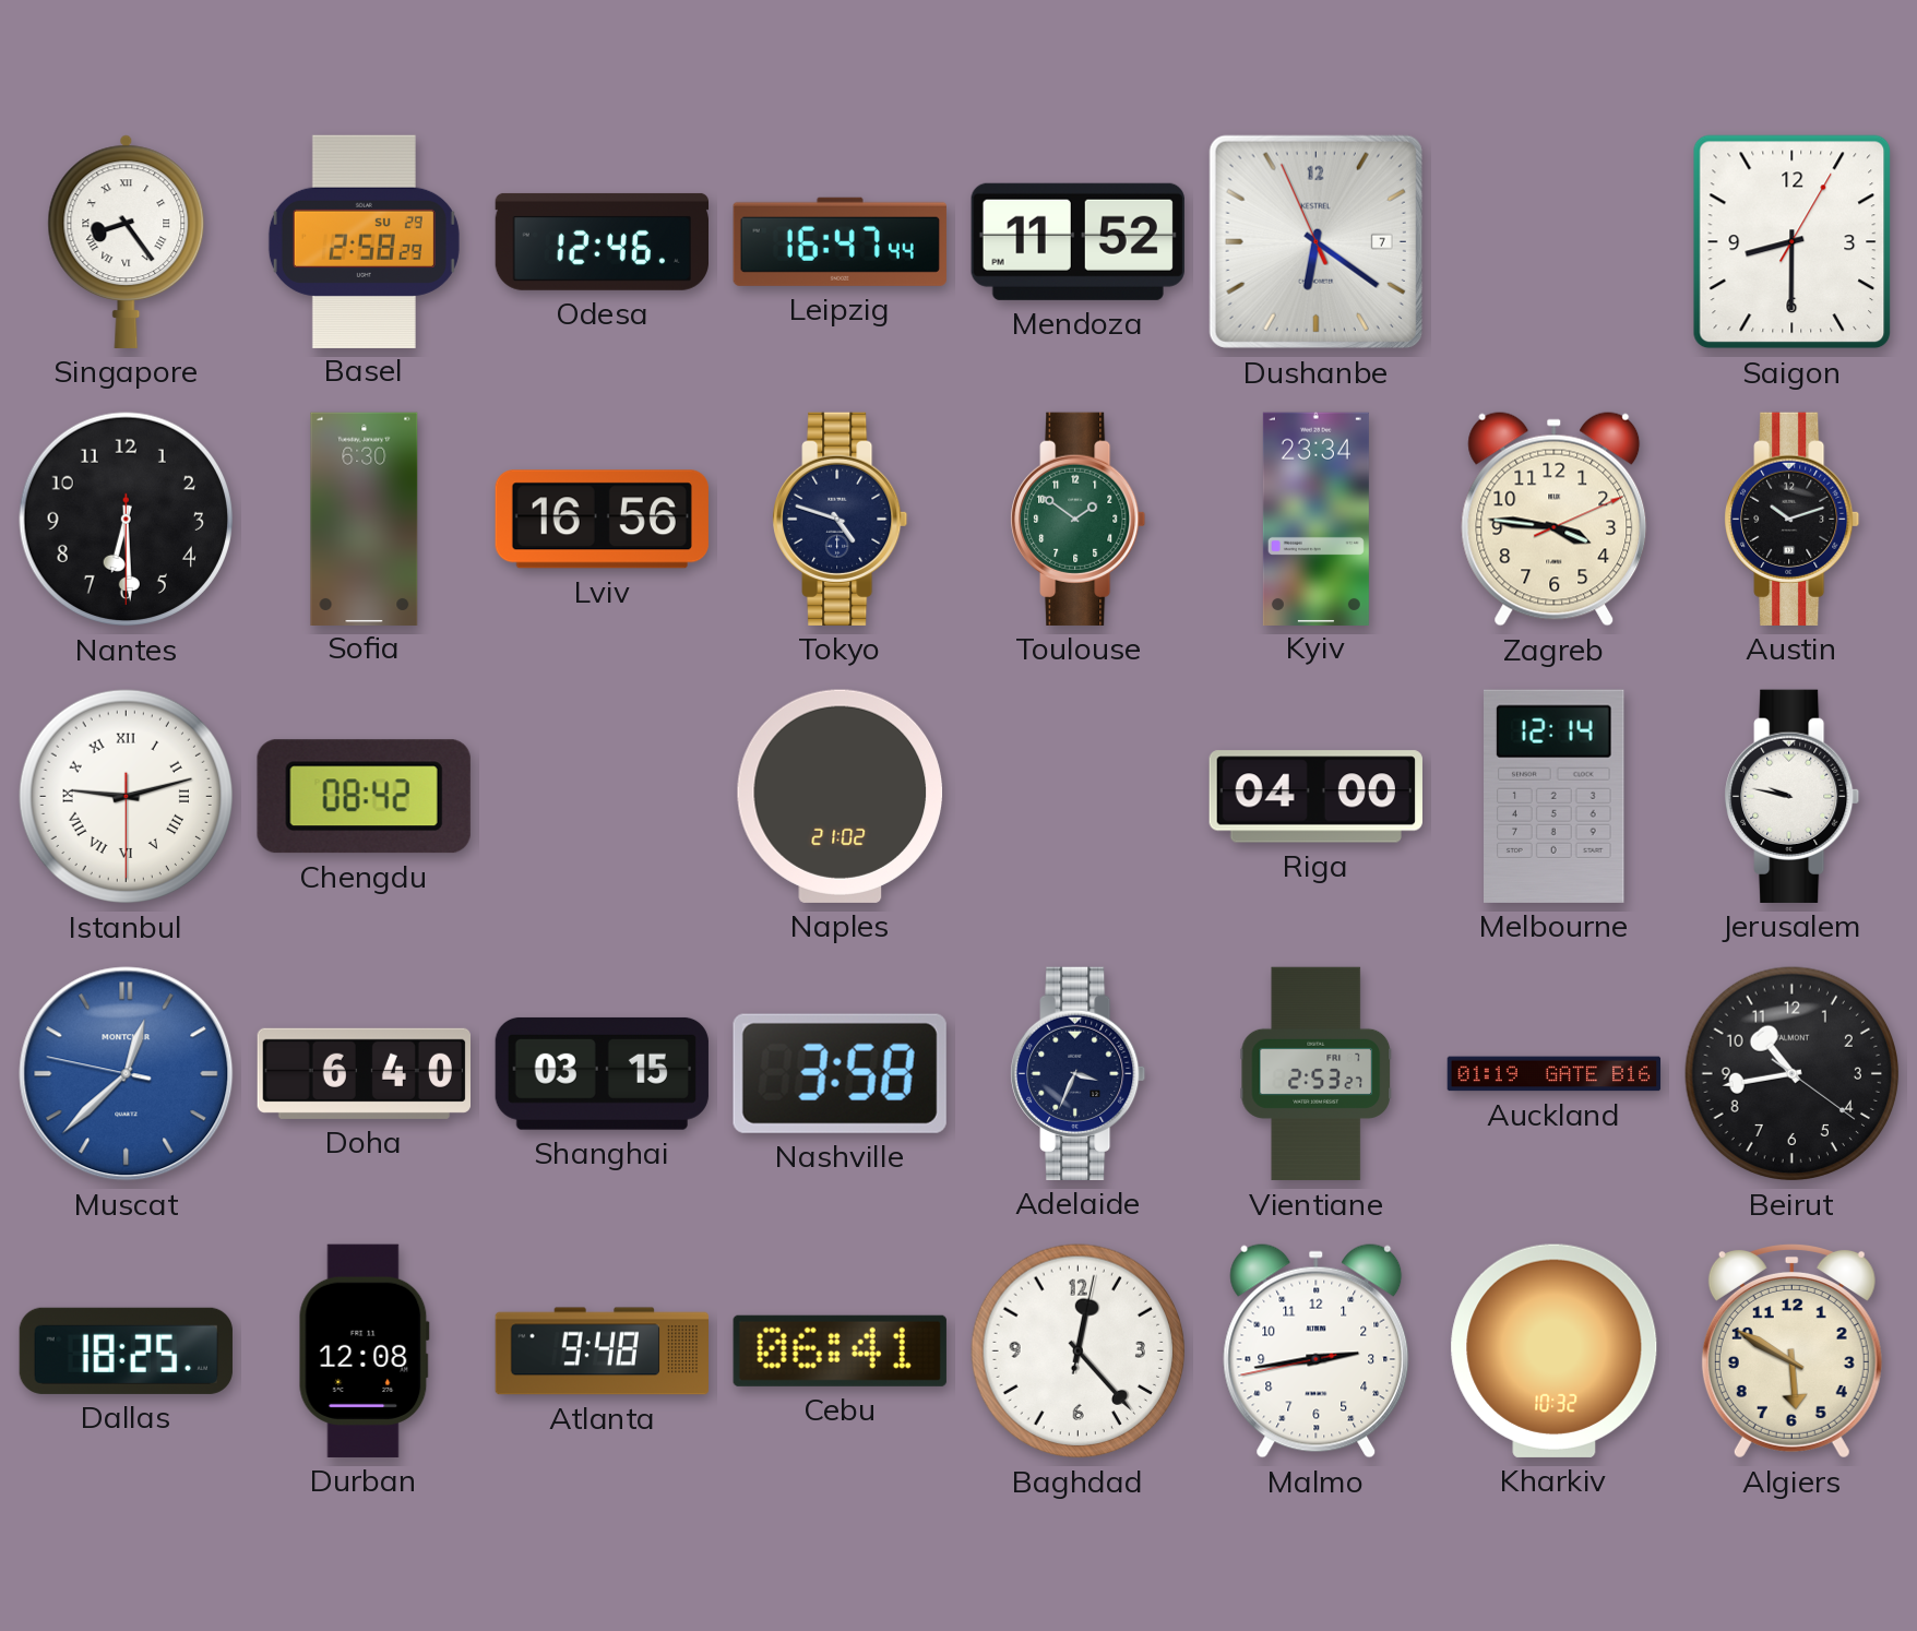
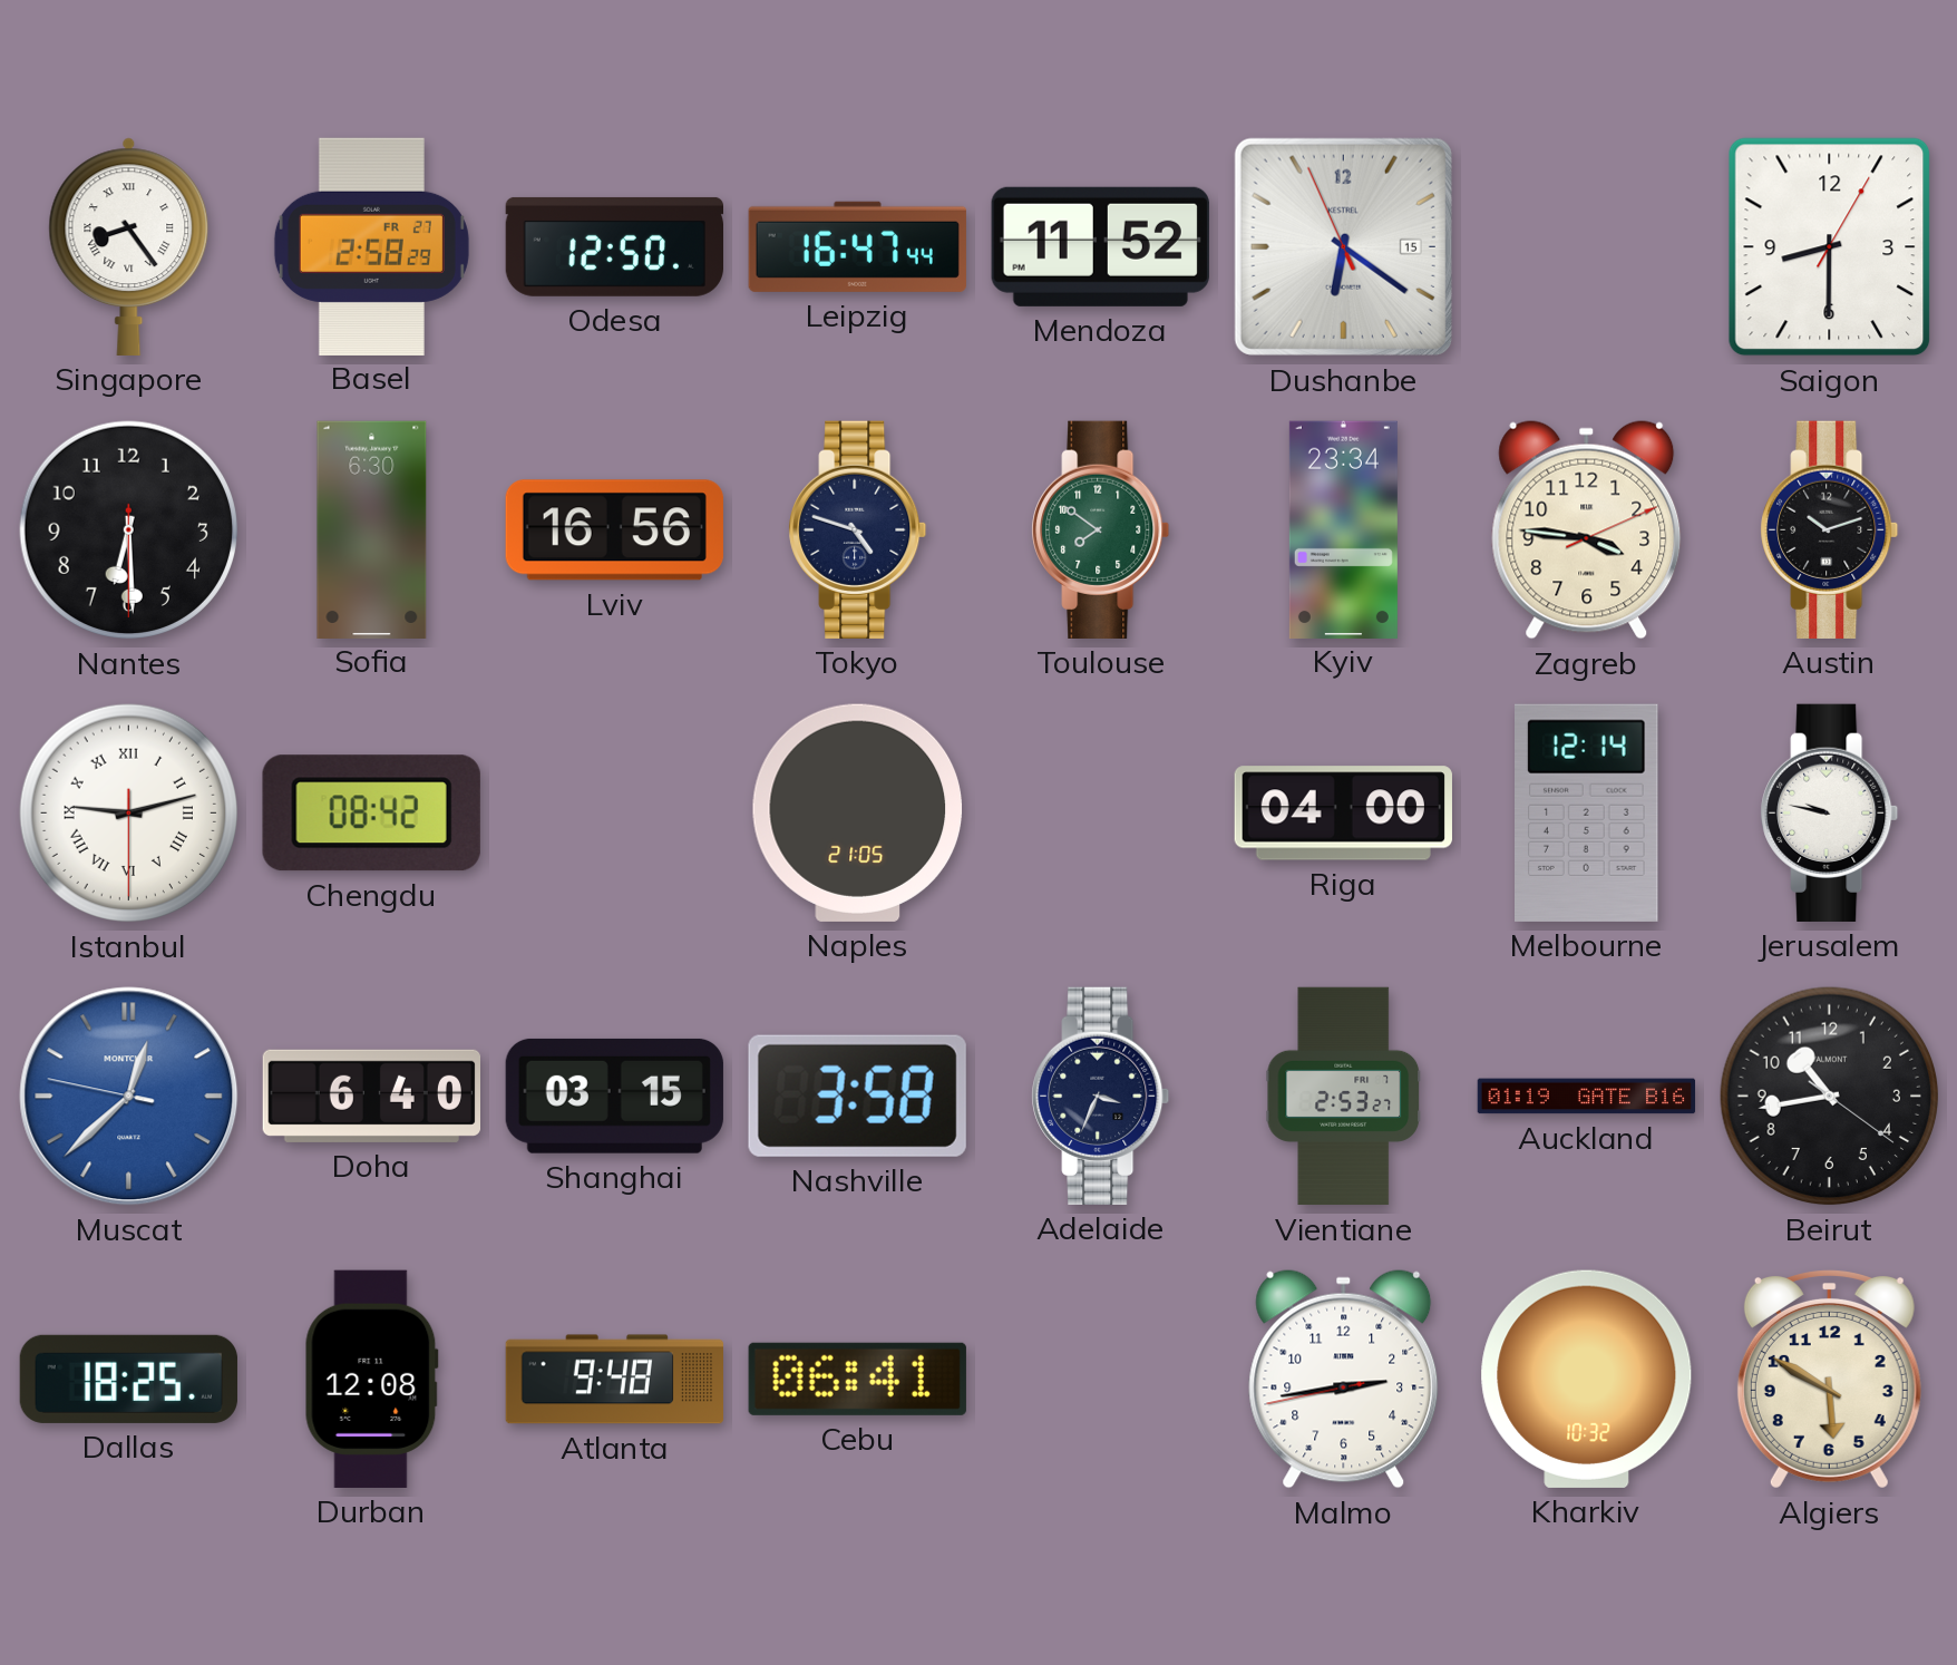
Basel date: SU 29 -> FR 27
Odesa: 12:46 -> 12:50
Dushanbe date: 7 -> 15
Toulouse: 1:51 -> 7:51
Naples: 21:02 -> 21:05
Baghdad: 12:23 -> none
